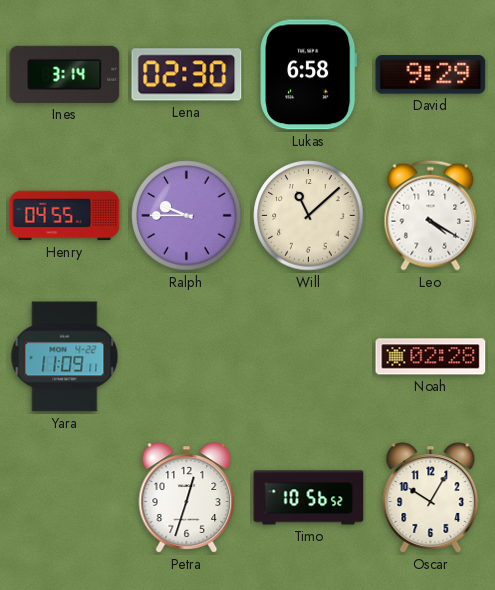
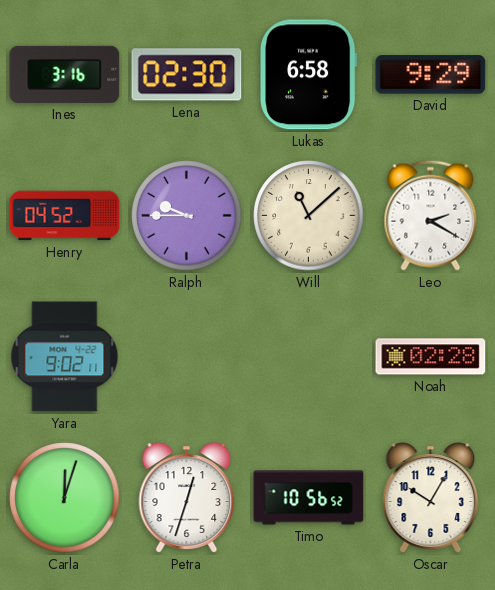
Ines: 3:14 -> 3:16
Henry: 04:55 -> 04:52
Leo: 4:20 -> 2:20
Yara: 11:09 -> 9:02
Carla: none -> 12:03
